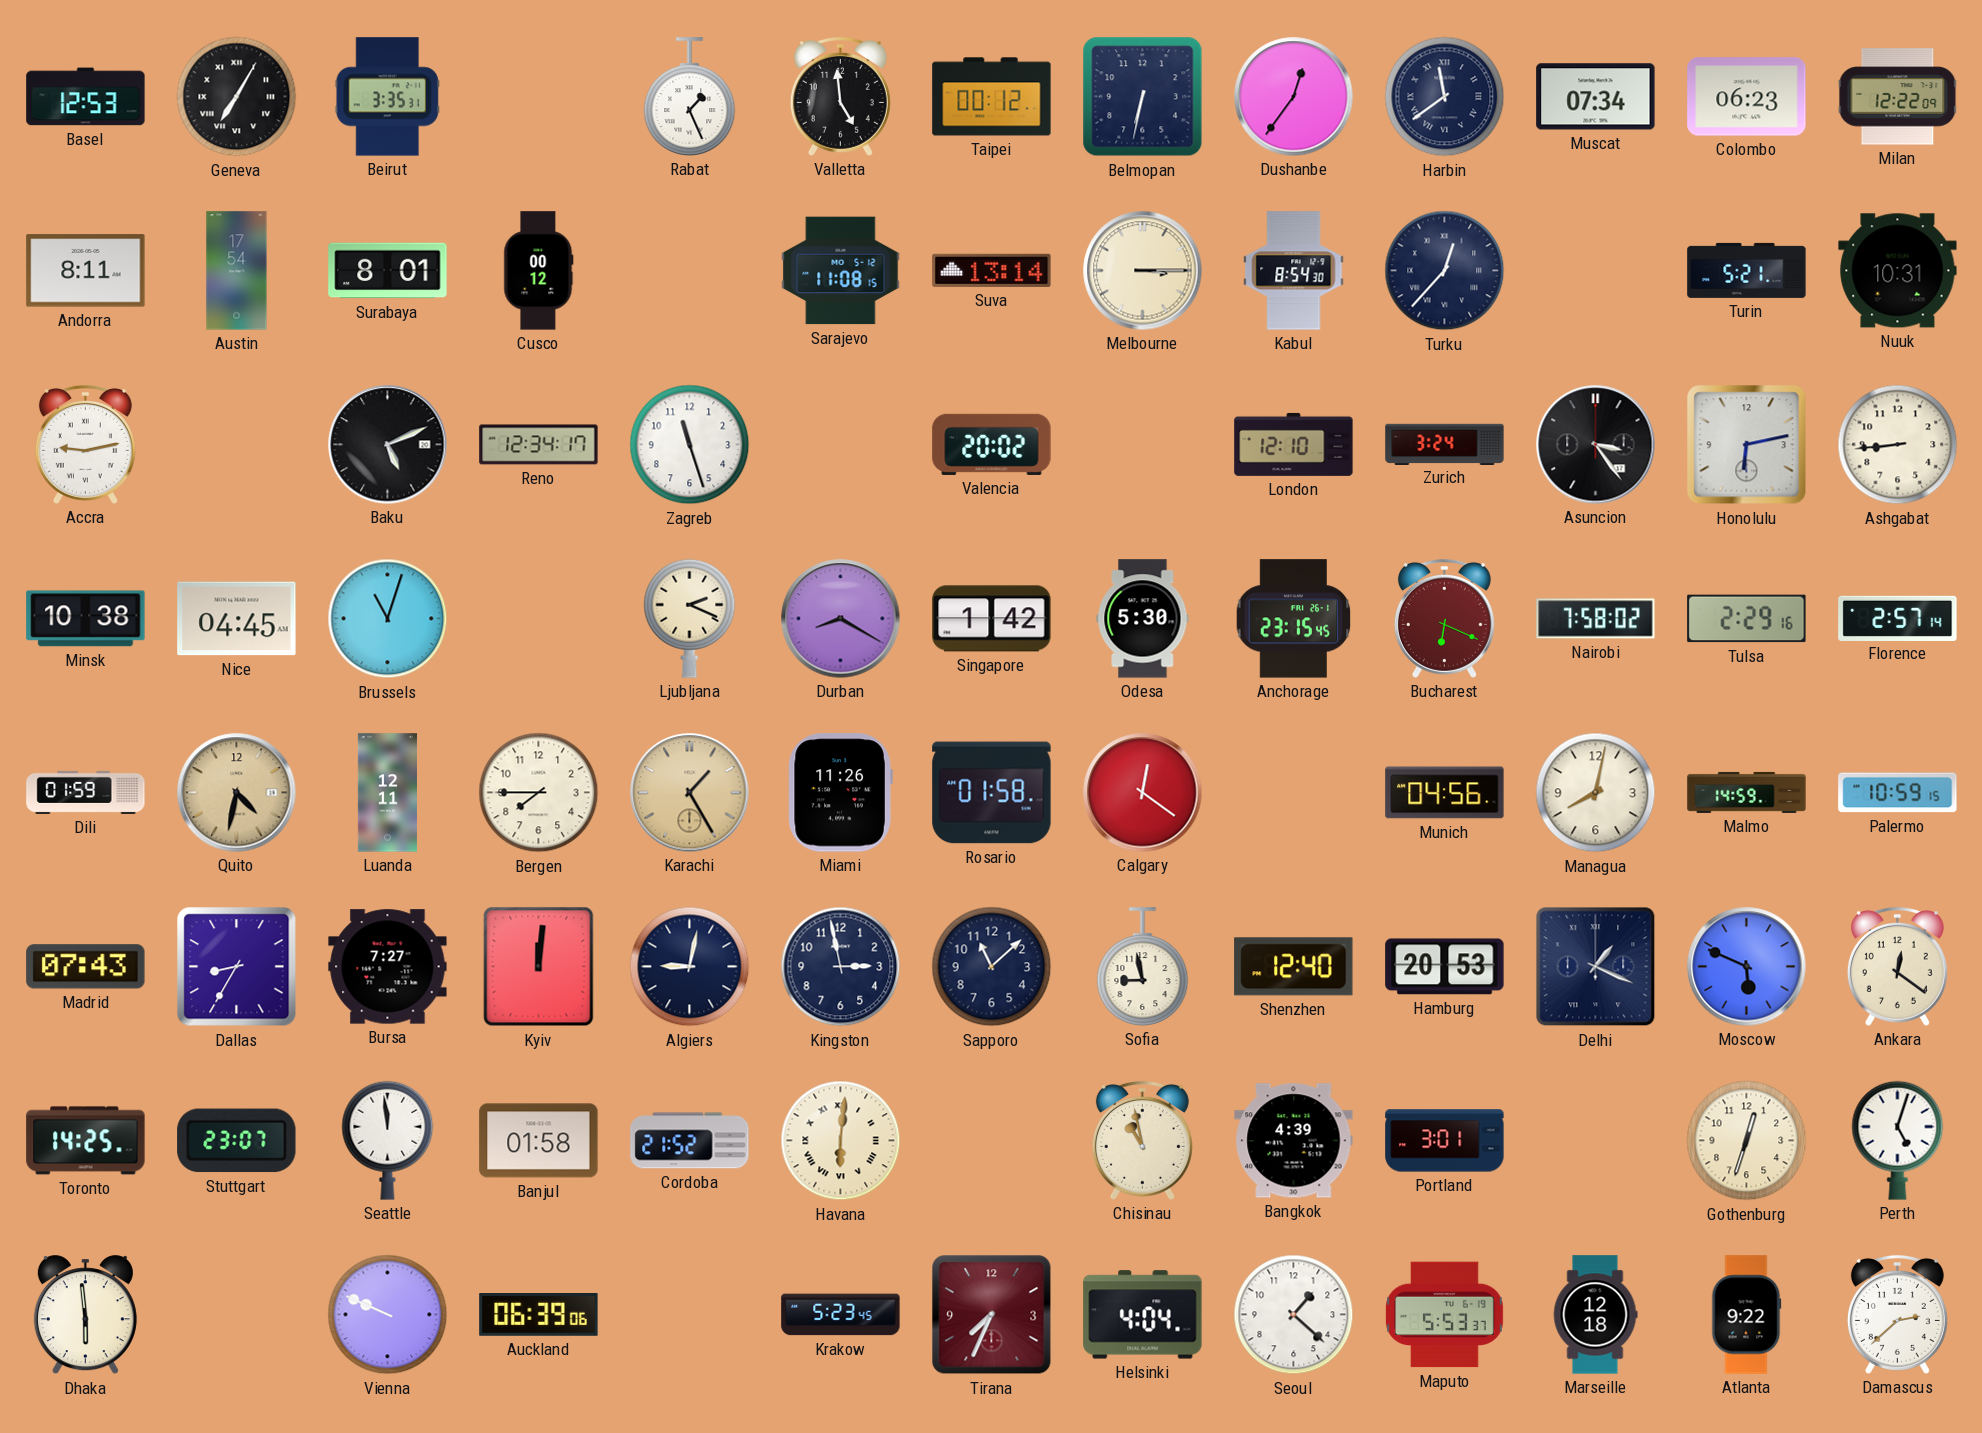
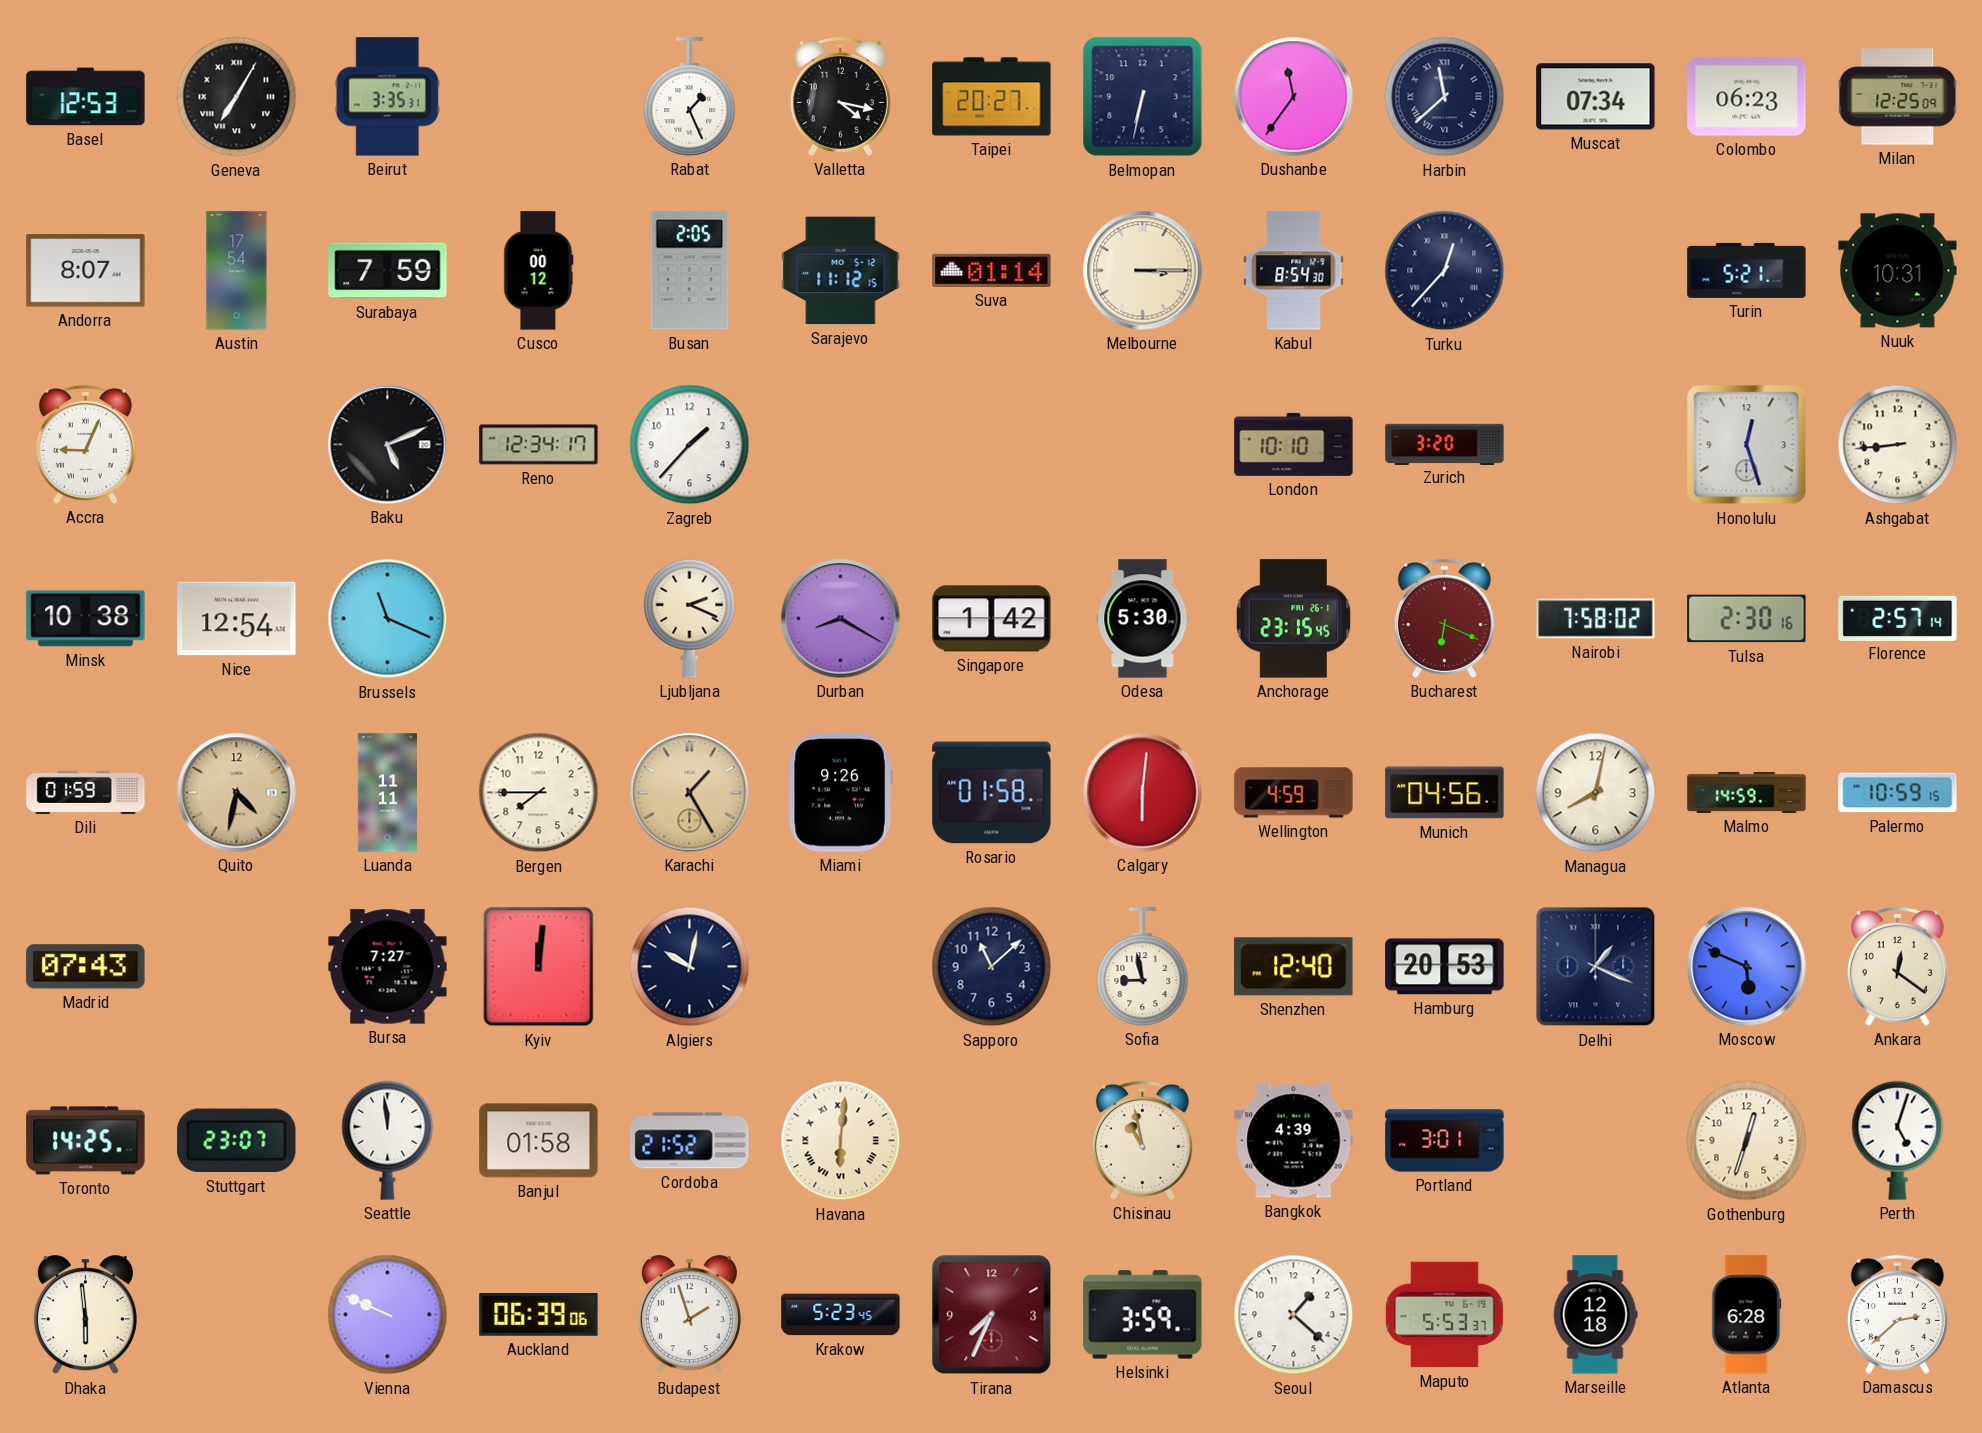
Valletta: 4:59 -> 4:17
Taipei: 00:12 -> 20:27
Dushanbe: 12:36 -> 11:36
Harbin: 11:39 -> 11:38
Milan: 12:22 -> 12:25
Andorra: 8:11 -> 8:07
Surabaya: 8:01 -> 7:59
Busan: none -> 2:05
Sarajevo: 11:08 -> 11:12
Suva: 13:14 -> 01:14
Accra: 9:13 -> 9:04
Zagreb: 11:27 -> 1:37
Valencia: 20:02 -> none
London: 12:10 -> 10:10
Zurich: 3:24 -> 3:20
Asuncion: 3:24 -> none
Honolulu: 6:13 -> 12:27
Nice: 04:45 -> 12:54
Brussels: 11:03 -> 11:19
Tulsa: 2:29 -> 2:30
Luanda: 12:11 -> 11:11
Miami: 11:26 -> 9:26
Calgary: 12:21 -> 6:01
Wellington: none -> 4:59
Dallas: 8:35 -> none
Algiers: 9:02 -> 10:02
Kingston: 2:58 -> none
Budapest: none -> 1:57
Helsinki: 4:04 -> 3:59
Atlanta: 9:22 -> 6:28
